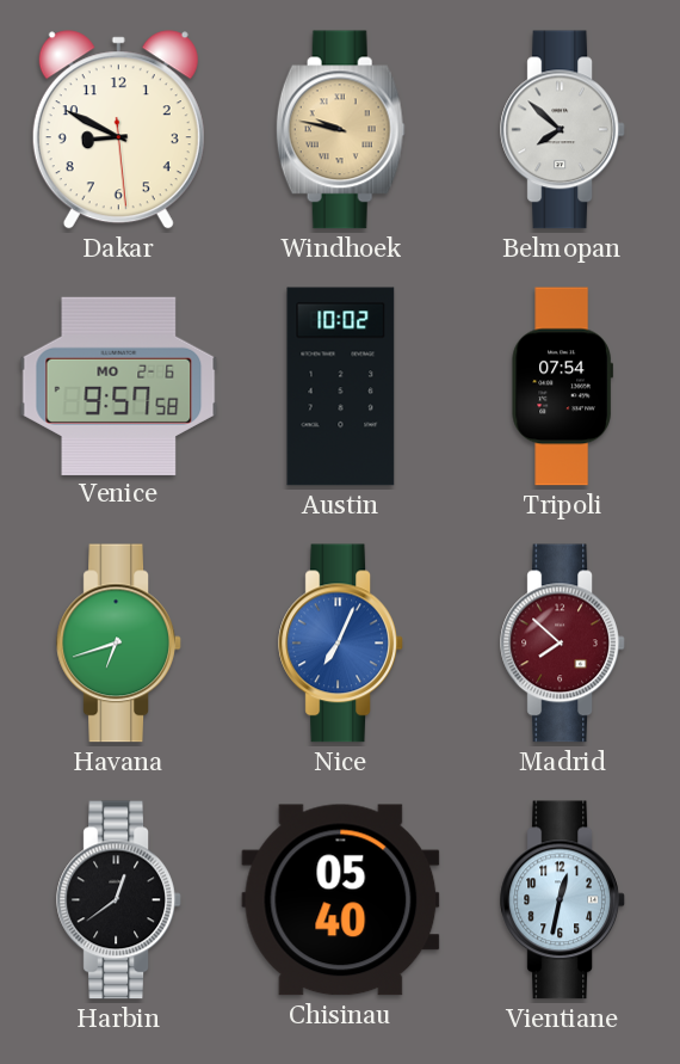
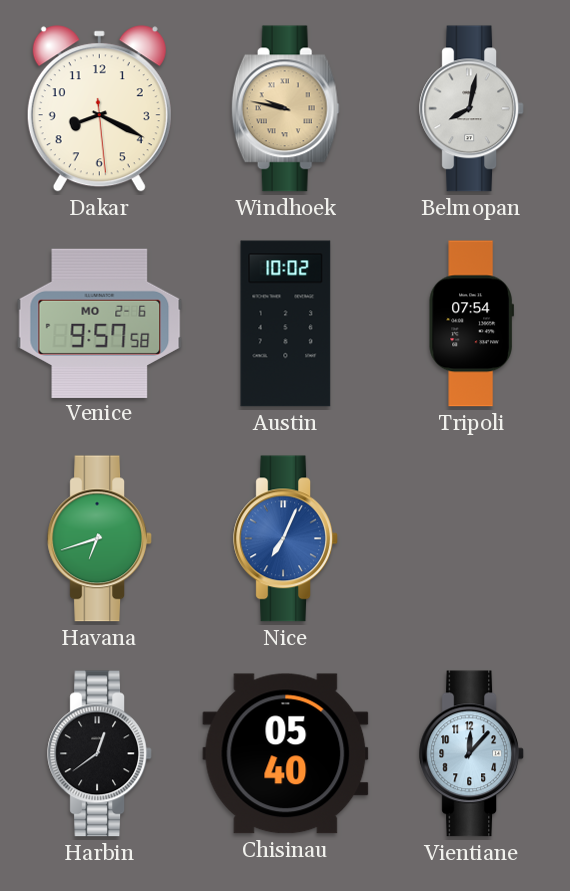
Dakar: 8:49 -> 8:19
Belmopan: 7:52 -> 8:02
Madrid: 7:52 -> none
Vientiane: 12:32 -> 12:07
